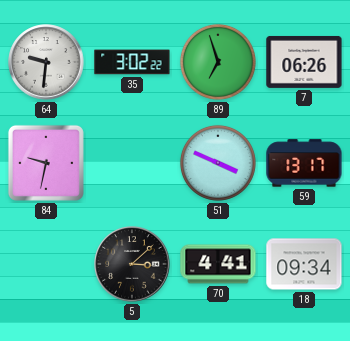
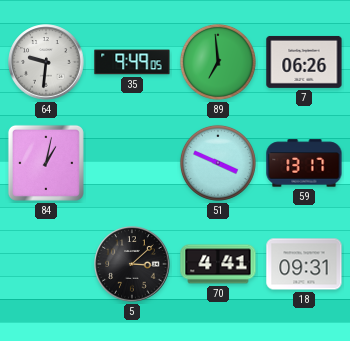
35: 3:02 -> 9:49
89: 6:57 -> 6:59
84: 9:32 -> 1:02
18: 09:34 -> 09:31
